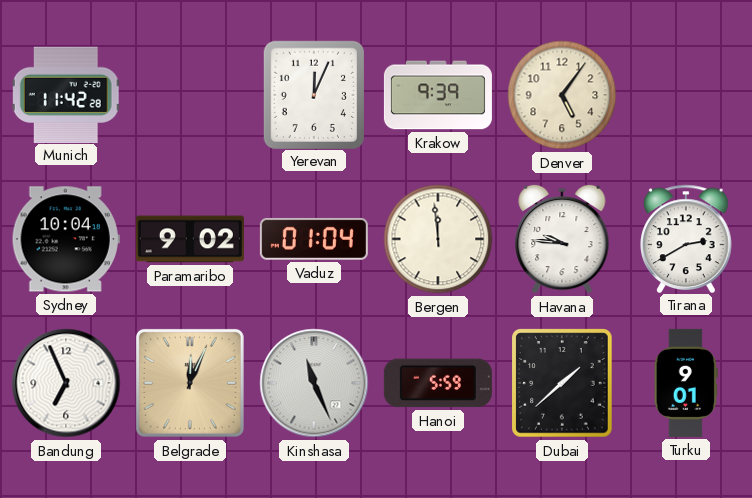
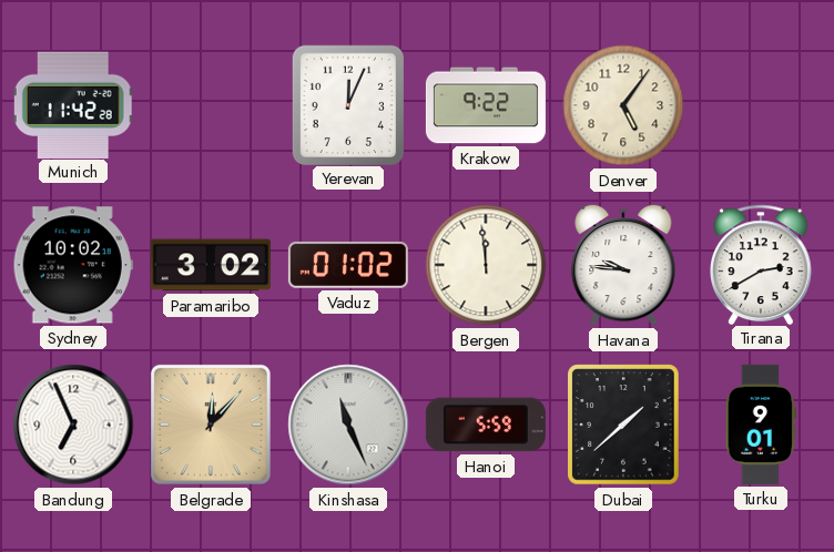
Krakow: 9:39 -> 9:22
Sydney: 10:04 -> 10:02
Paramaribo: 9:02 -> 3:02
Vaduz: 01:04 -> 01:02
Belgrade: 12:04 -> 12:07
